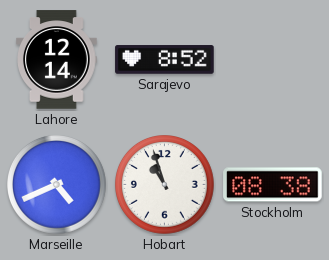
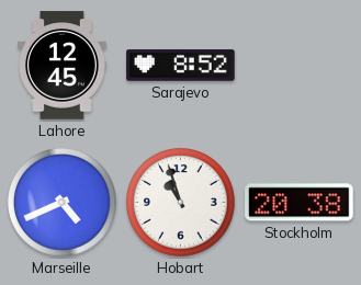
Lahore: 12:14 -> 12:45
Stockholm: 08:38 -> 20:38
